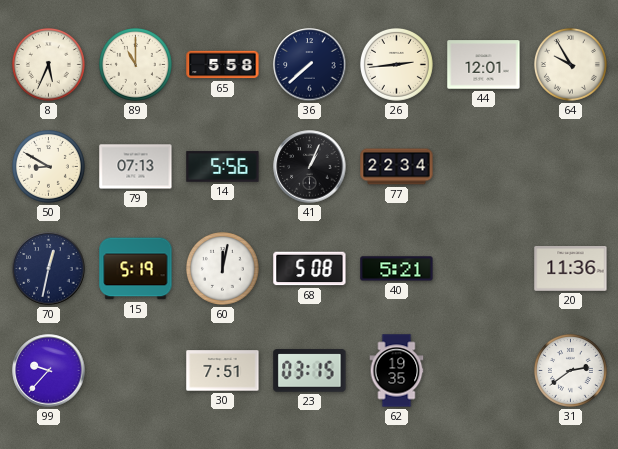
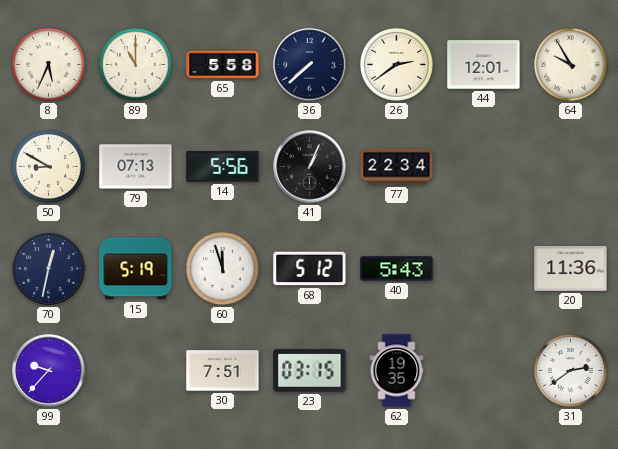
26: 2:44 -> 2:39
60: 12:02 -> 11:57
68: 5:08 -> 5:12
40: 5:21 -> 5:43
